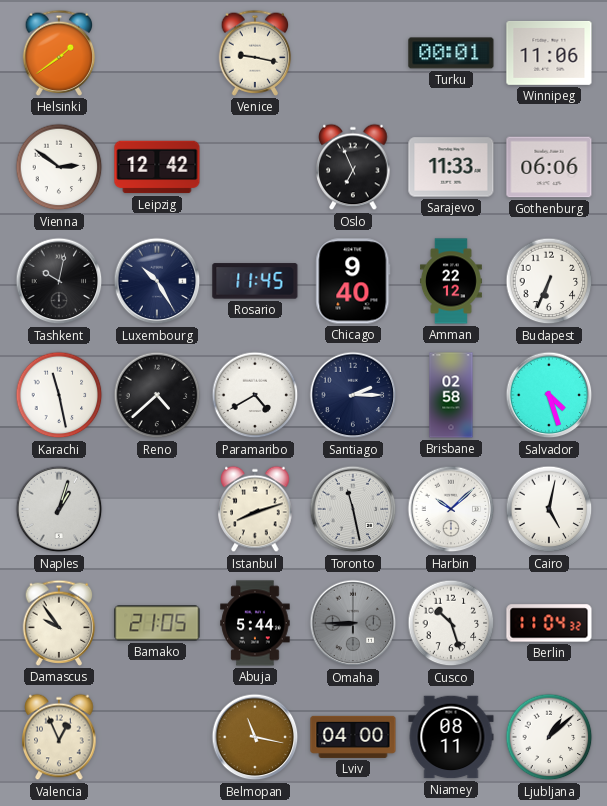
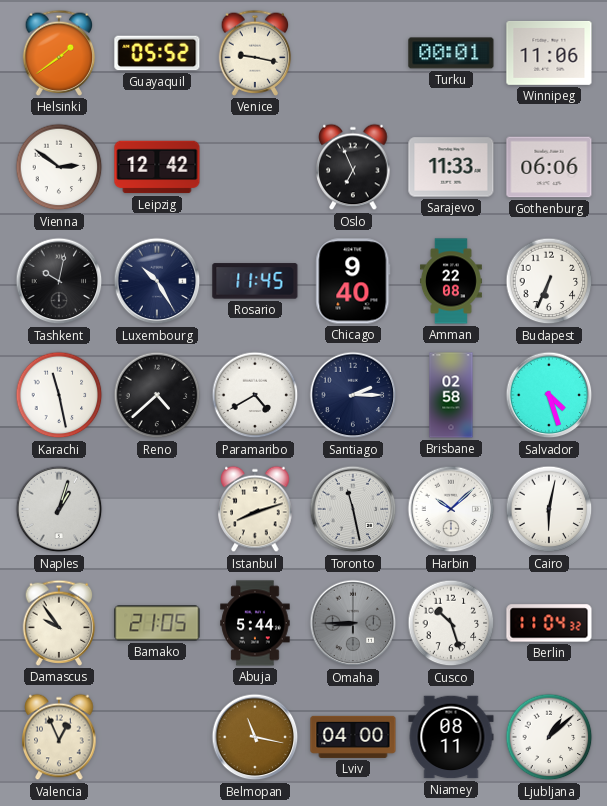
Guayaquil: none -> 05:52
Amman: 22:12 -> 22:08
Cairo: 5:02 -> 6:02
